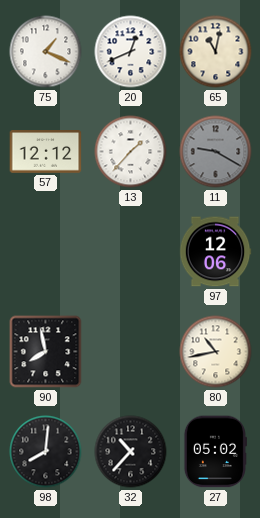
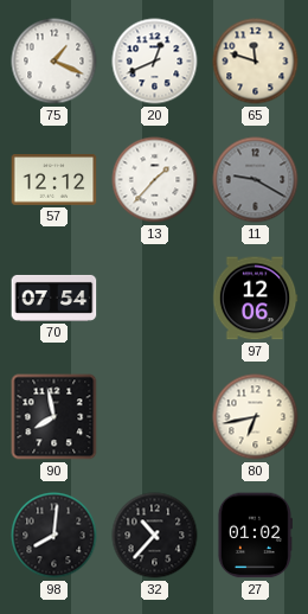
65: 11:02 -> 11:48
70: none -> 07:54
80: 10:43 -> 6:43
27: 05:02 -> 01:02
